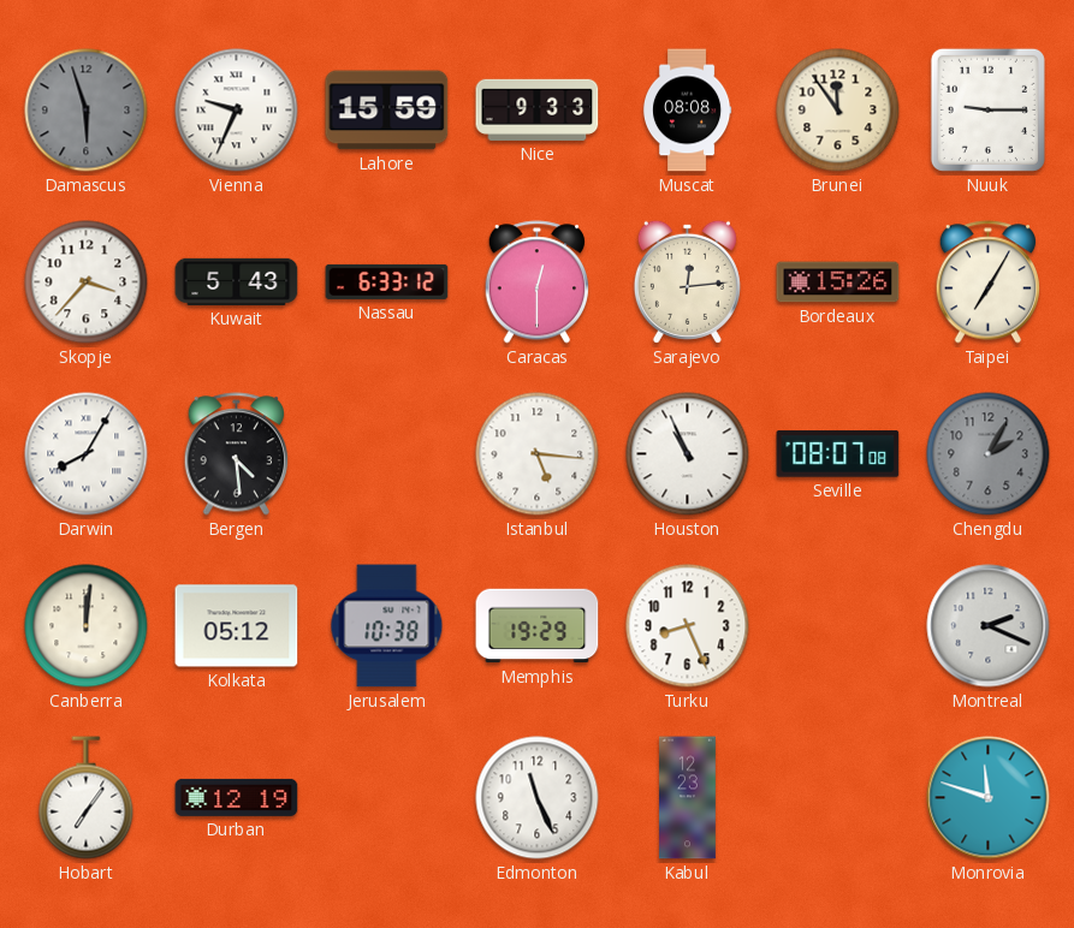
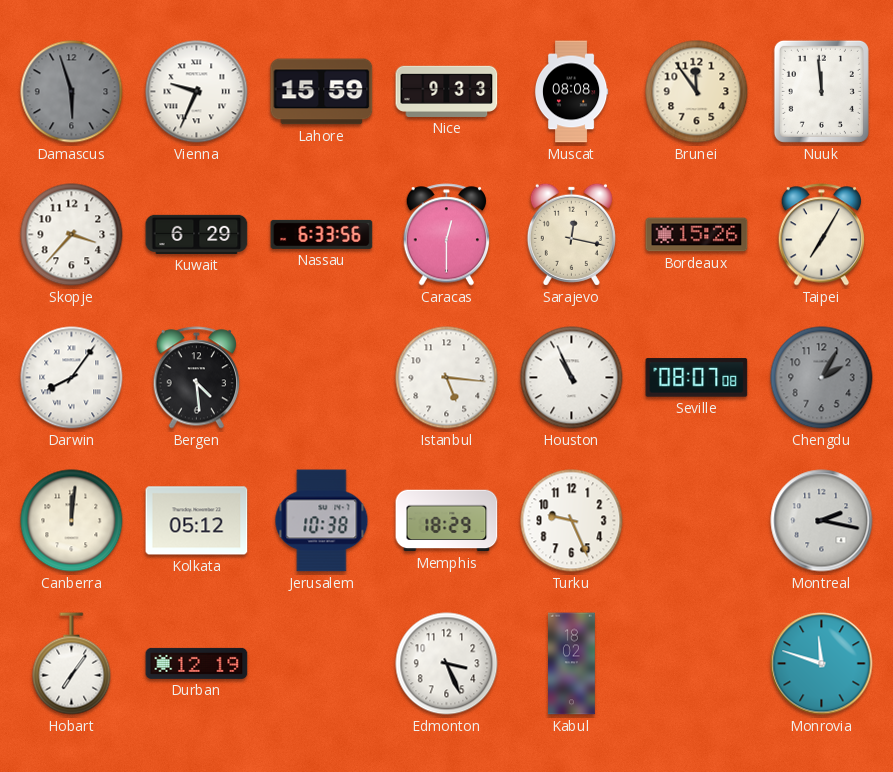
Nuuk: 9:15 -> 11:59
Kuwait: 5:43 -> 6:29
Nassau: 6:33:12 -> 6:33:56
Sarajevo: 12:14 -> 12:17
Darwin: 8:05 -> 8:06
Memphis: 19:29 -> 18:29
Turku: 8:26 -> 9:26
Montreal: 2:19 -> 2:17
Edmonton: 11:26 -> 3:26
Kabul: 12:23 -> 18:02
